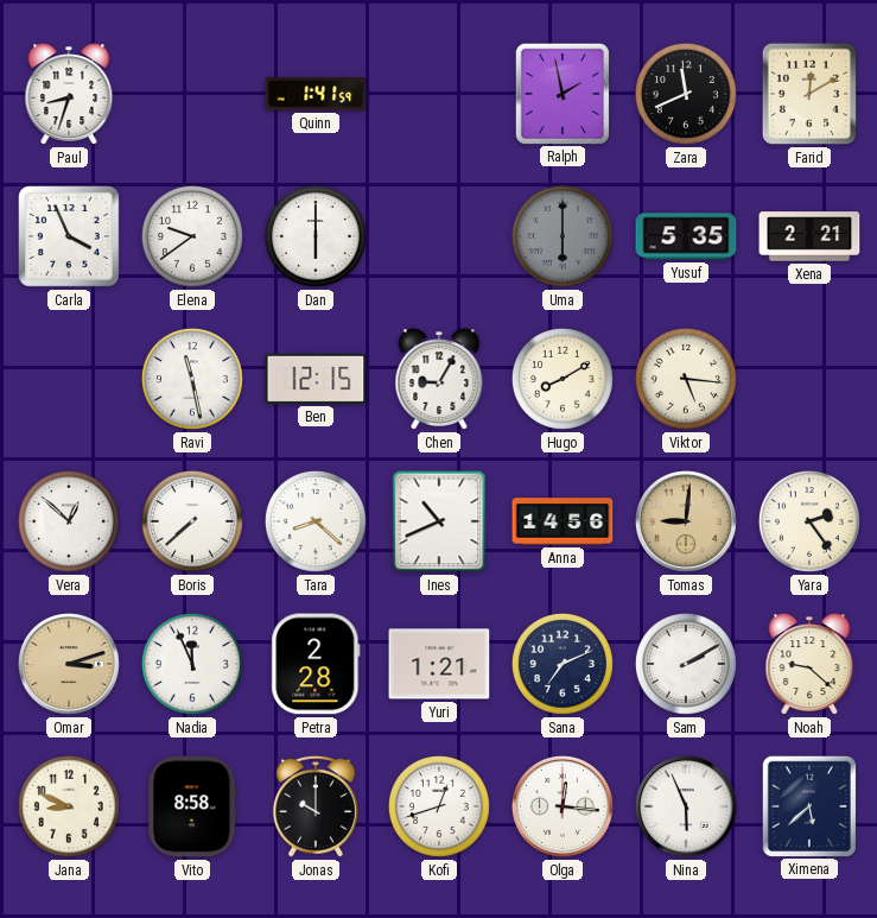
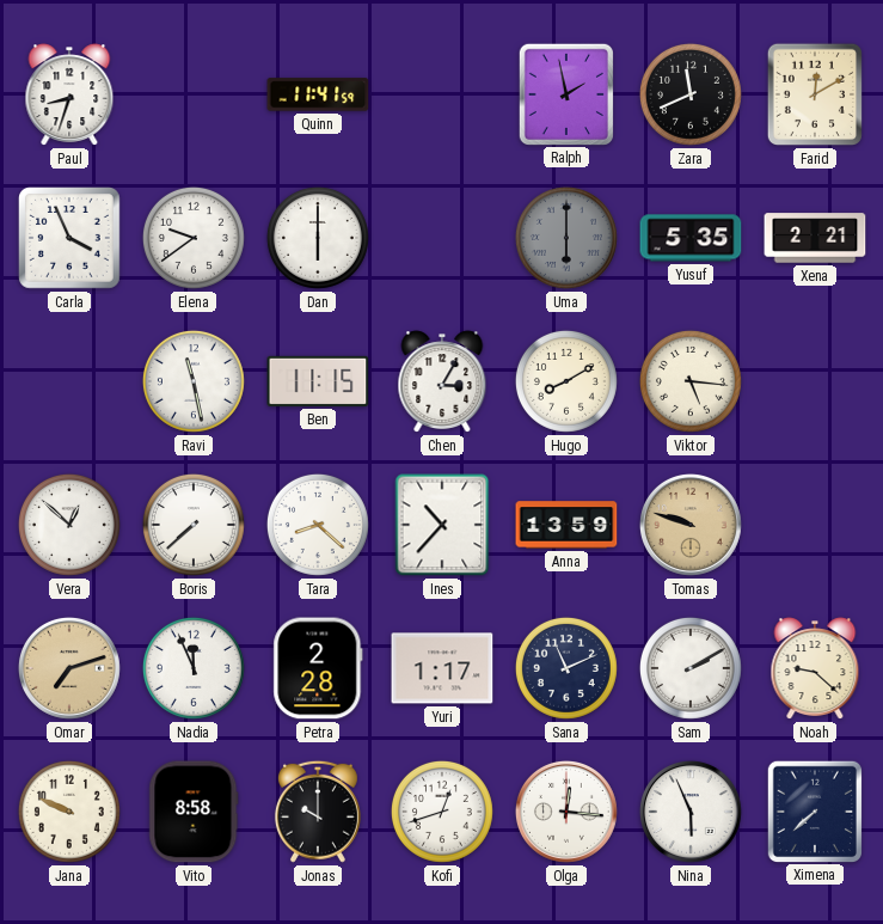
Quinn: 1:41 -> 11:41
Ben: 12:15 -> 11:15
Chen: 9:05 -> 3:05
Ines: 10:41 -> 10:37
Anna: 14:56 -> 13:59
Tomas: 9:01 -> 9:48
Yara: 2:24 -> none
Omar: 3:12 -> 7:12
Yuri: 1:21 -> 1:17
Sana: 7:11 -> 11:11
Jana: 8:49 -> 9:49
Ximena: 5:38 -> 7:38
